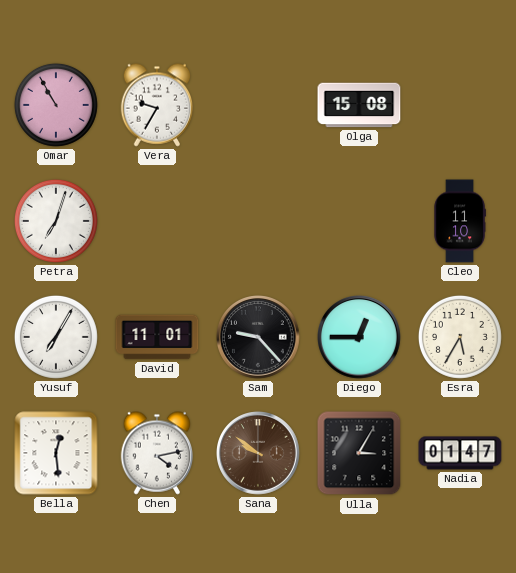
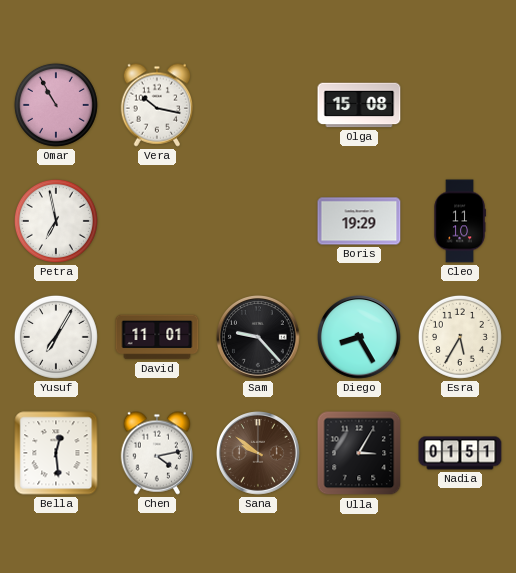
Vera: 9:35 -> 10:17
Petra: 7:03 -> 6:58
Boris: none -> 19:29
Diego: 12:45 -> 8:25
Nadia: 01:47 -> 01:51
